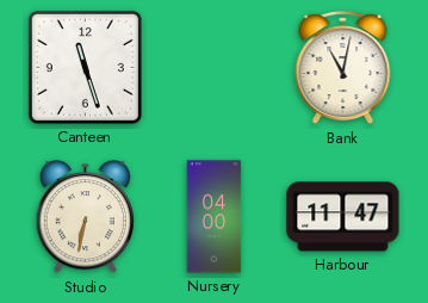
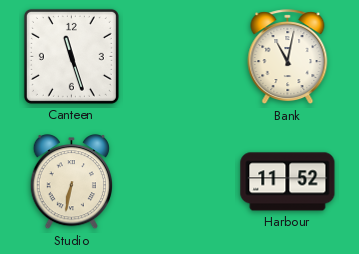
Nursery: 04:00 -> none
Harbour: 11:47 -> 11:52
